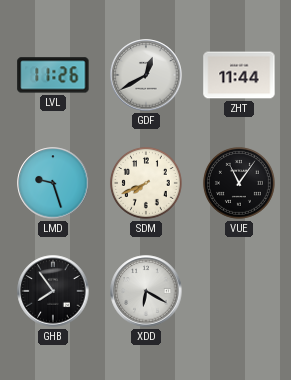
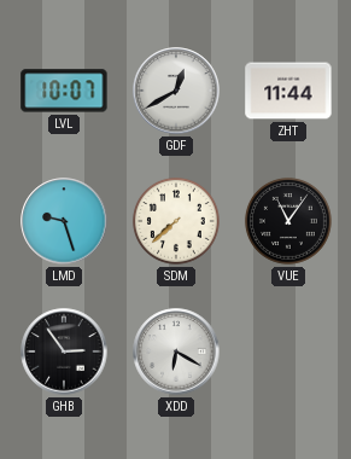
LVL: 11:26 -> 10:07
SDM: 7:41 -> 7:38
GHB: 7:54 -> 2:54
